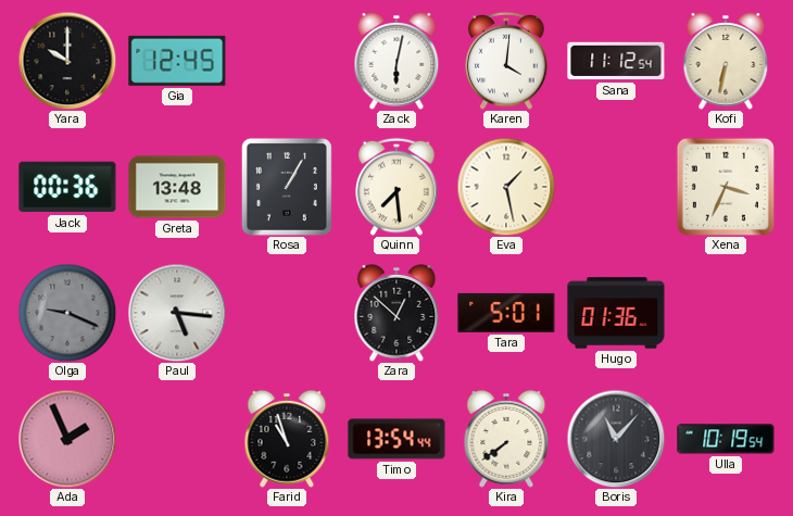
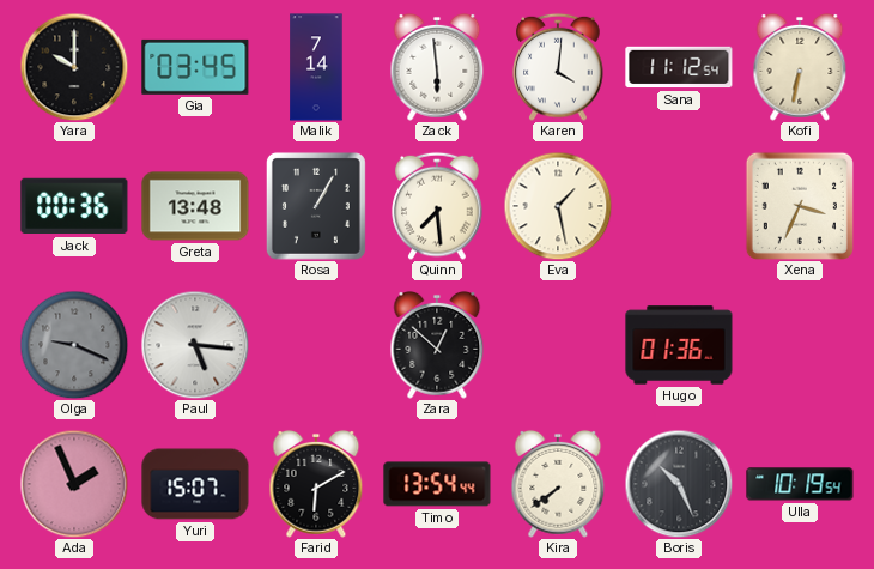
Gia: 12:45 -> 03:45
Malik: none -> 7:14
Zack: 6:02 -> 5:59
Tara: 5:01 -> none
Yuri: none -> 15:07
Farid: 10:57 -> 6:10
Boris: 11:07 -> 10:26
